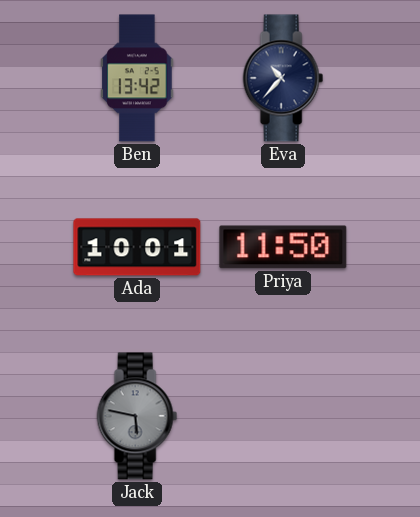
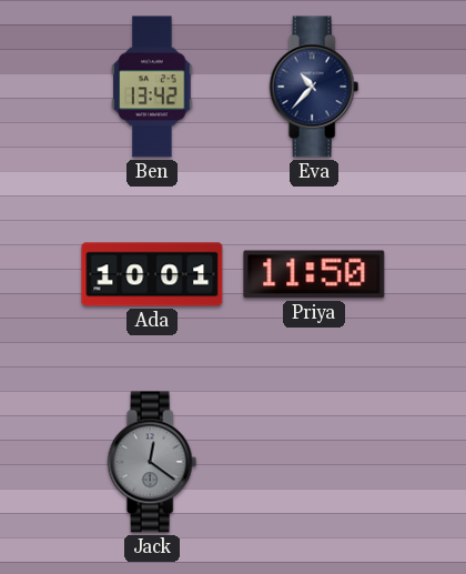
Jack: 5:47 -> 12:21
